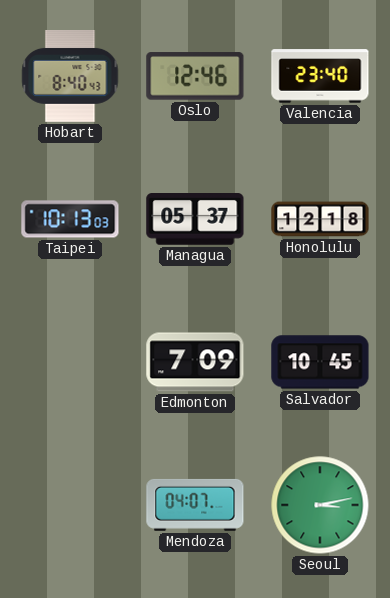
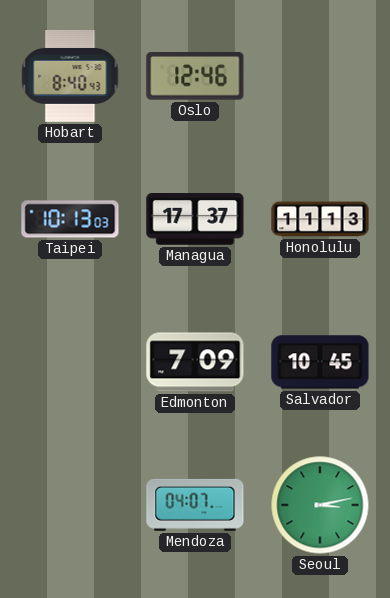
Valencia: 23:40 -> none
Managua: 05:37 -> 17:37
Honolulu: 12:18 -> 11:13
